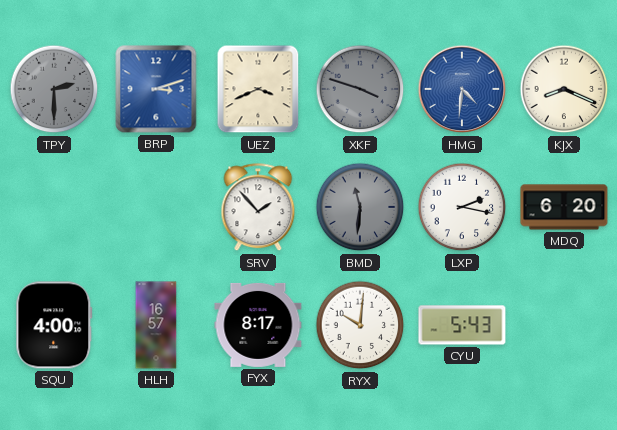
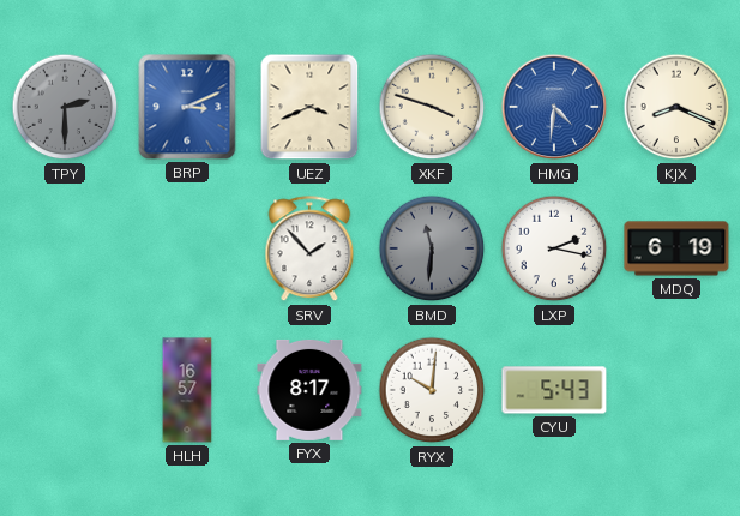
BRP: 3:12 -> 3:11
XKF dial: grey -> cream
MDQ: 6:20 -> 6:19
SQU: 4:00 -> none
